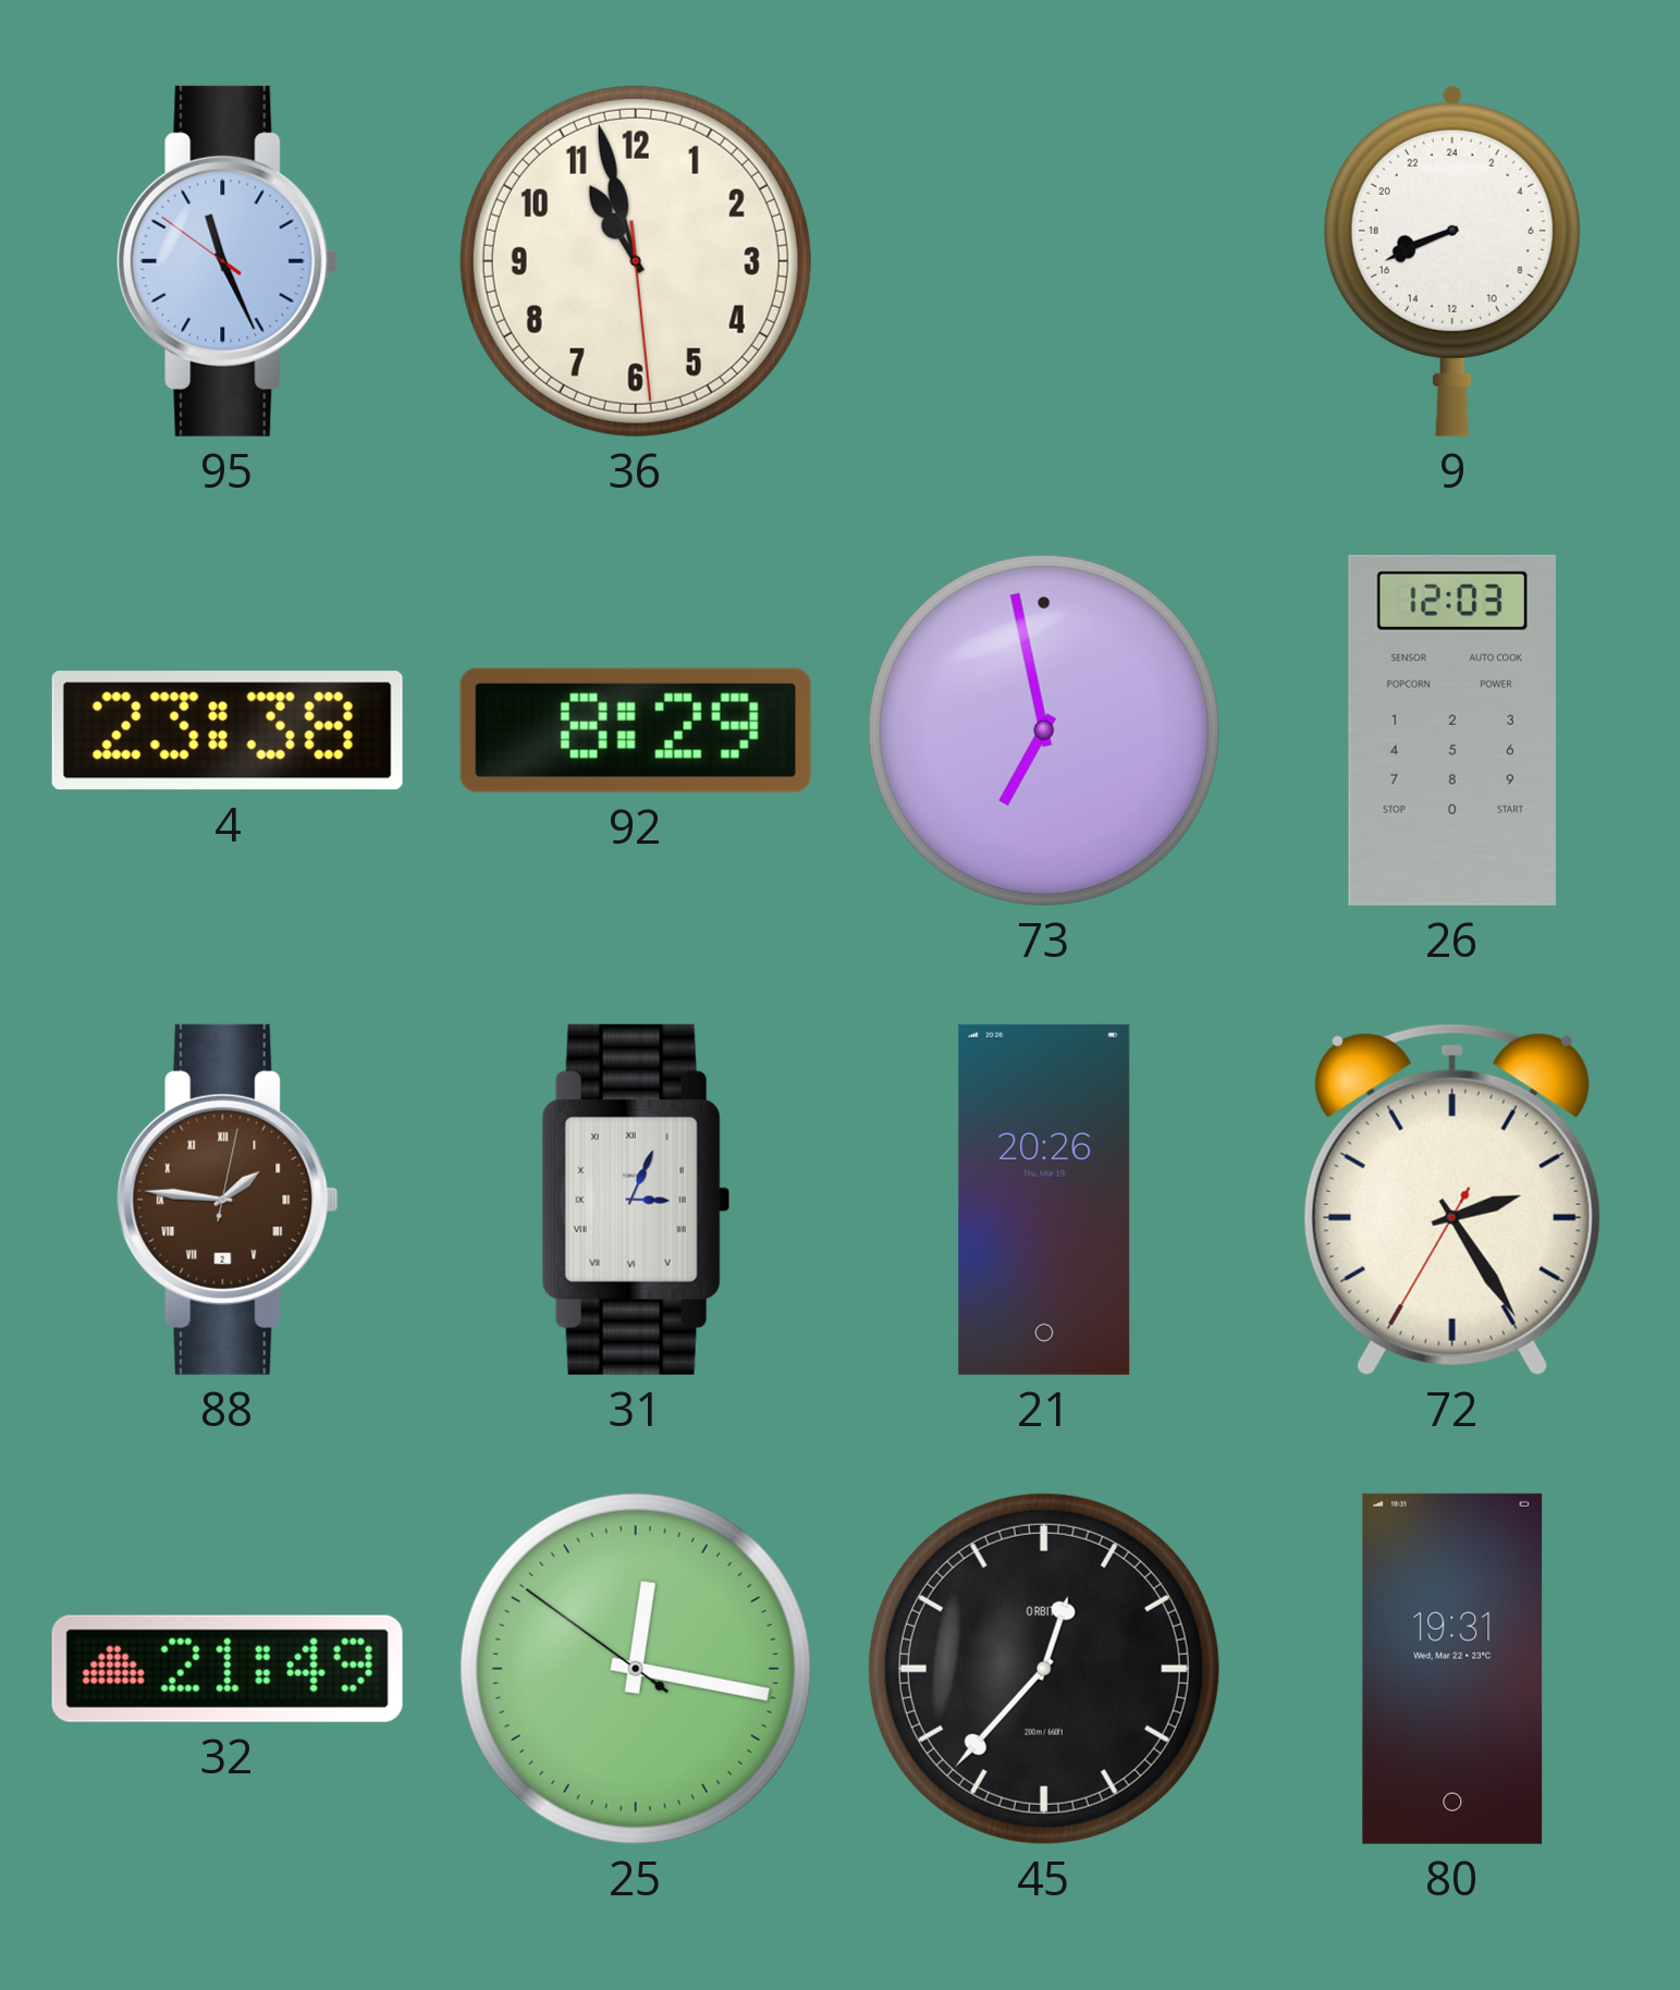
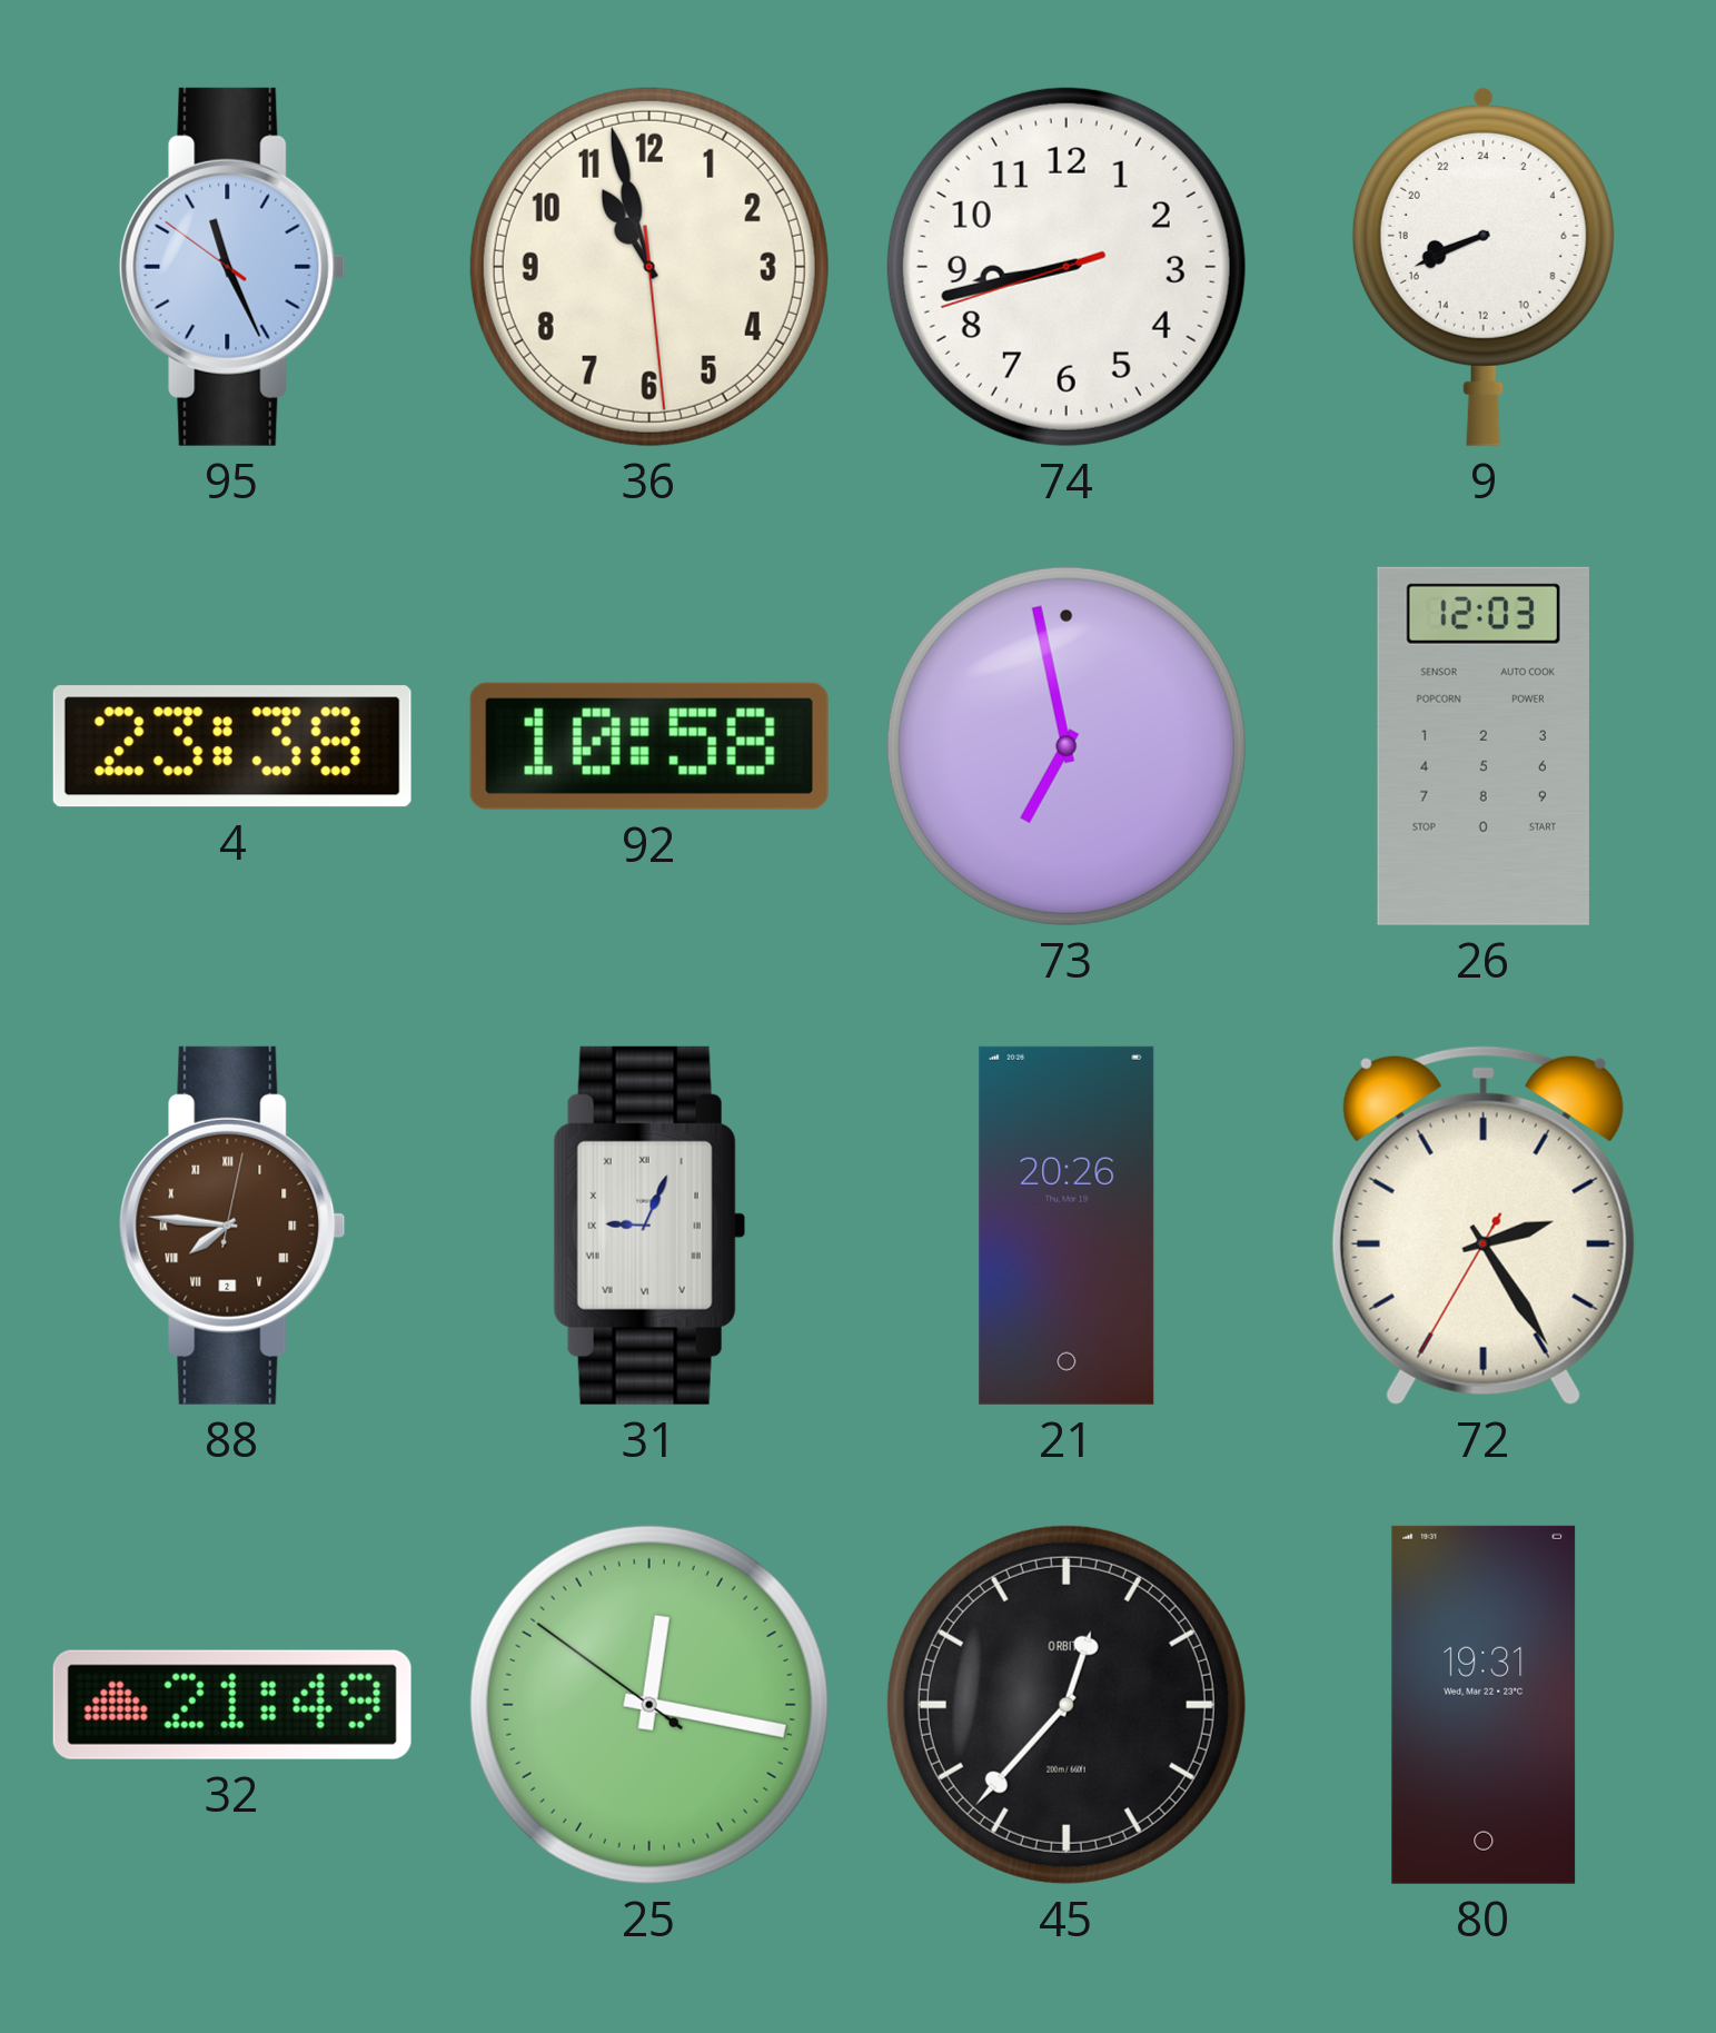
74: none -> 8:42
92: 8:29 -> 10:58
88: 1:46 -> 7:46
31: 3:04 -> 9:04
